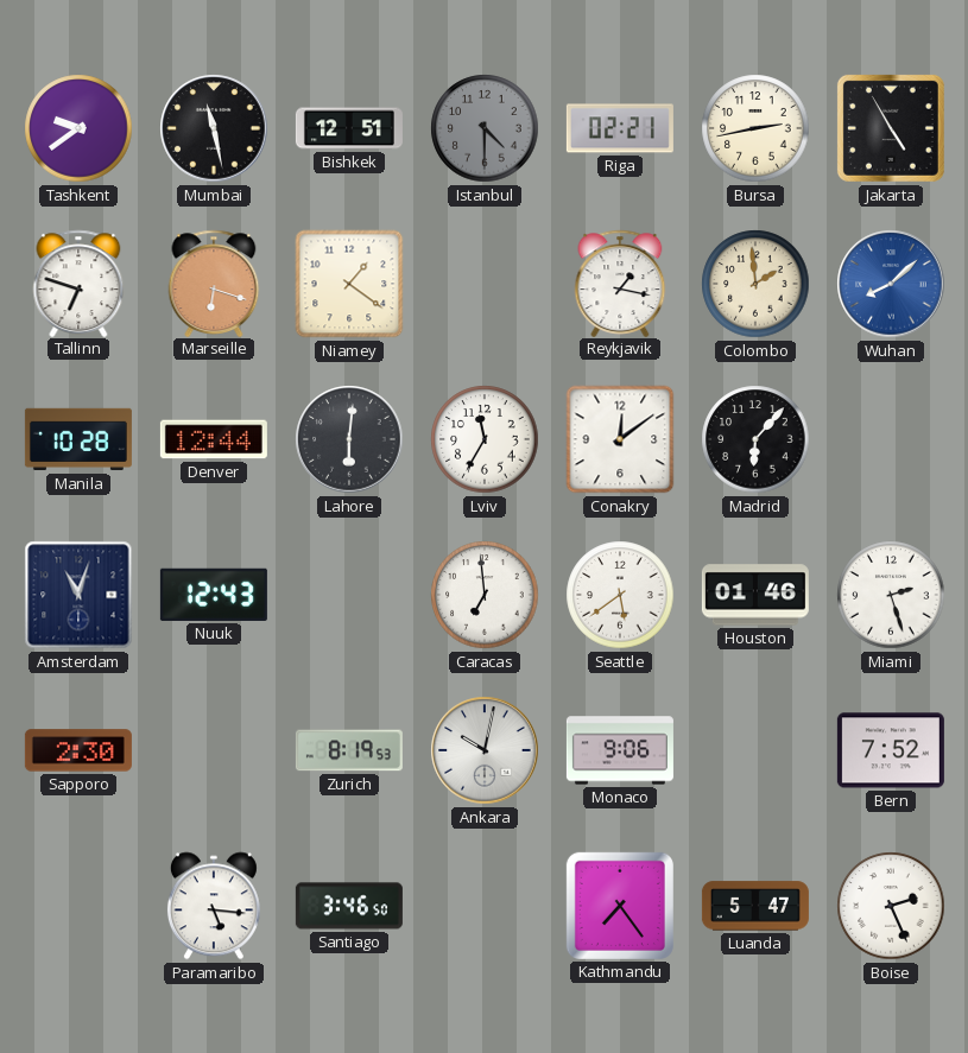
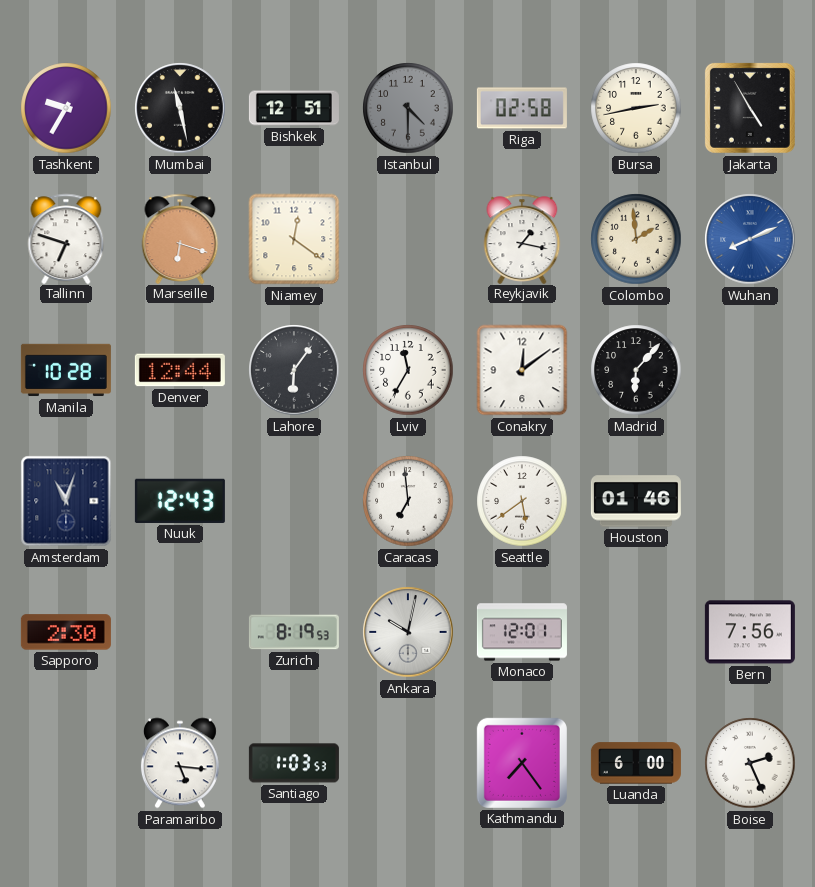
Tashkent: 9:39 -> 9:35
Riga: 02:21 -> 02:58
Niamey: 1:21 -> 12:21
Wuhan: 8:08 -> 8:11
Lahore: 6:01 -> 6:06
Miami: 2:27 -> none
Monaco: 9:06 -> 12:01
Bern: 7:52 -> 7:56
Santiago: 3:46 -> 1:03
Luanda: 5:47 -> 6:00
